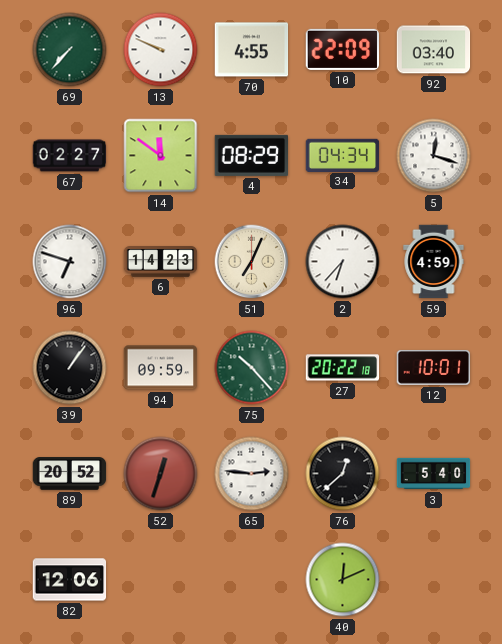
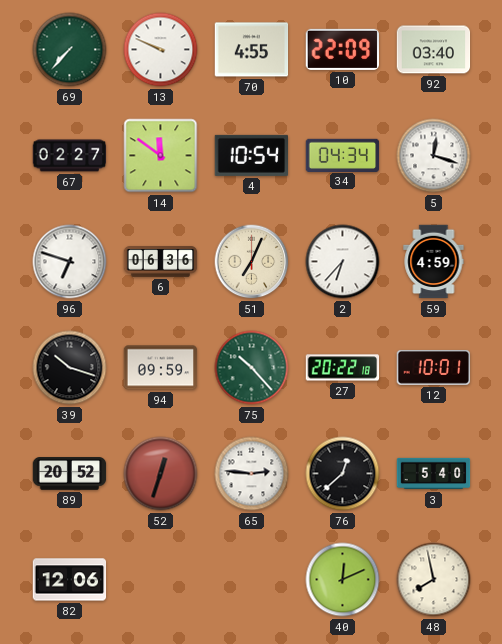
4: 08:29 -> 10:54
6: 14:23 -> 06:36
39: 1:06 -> 10:18
48: none -> 7:58
